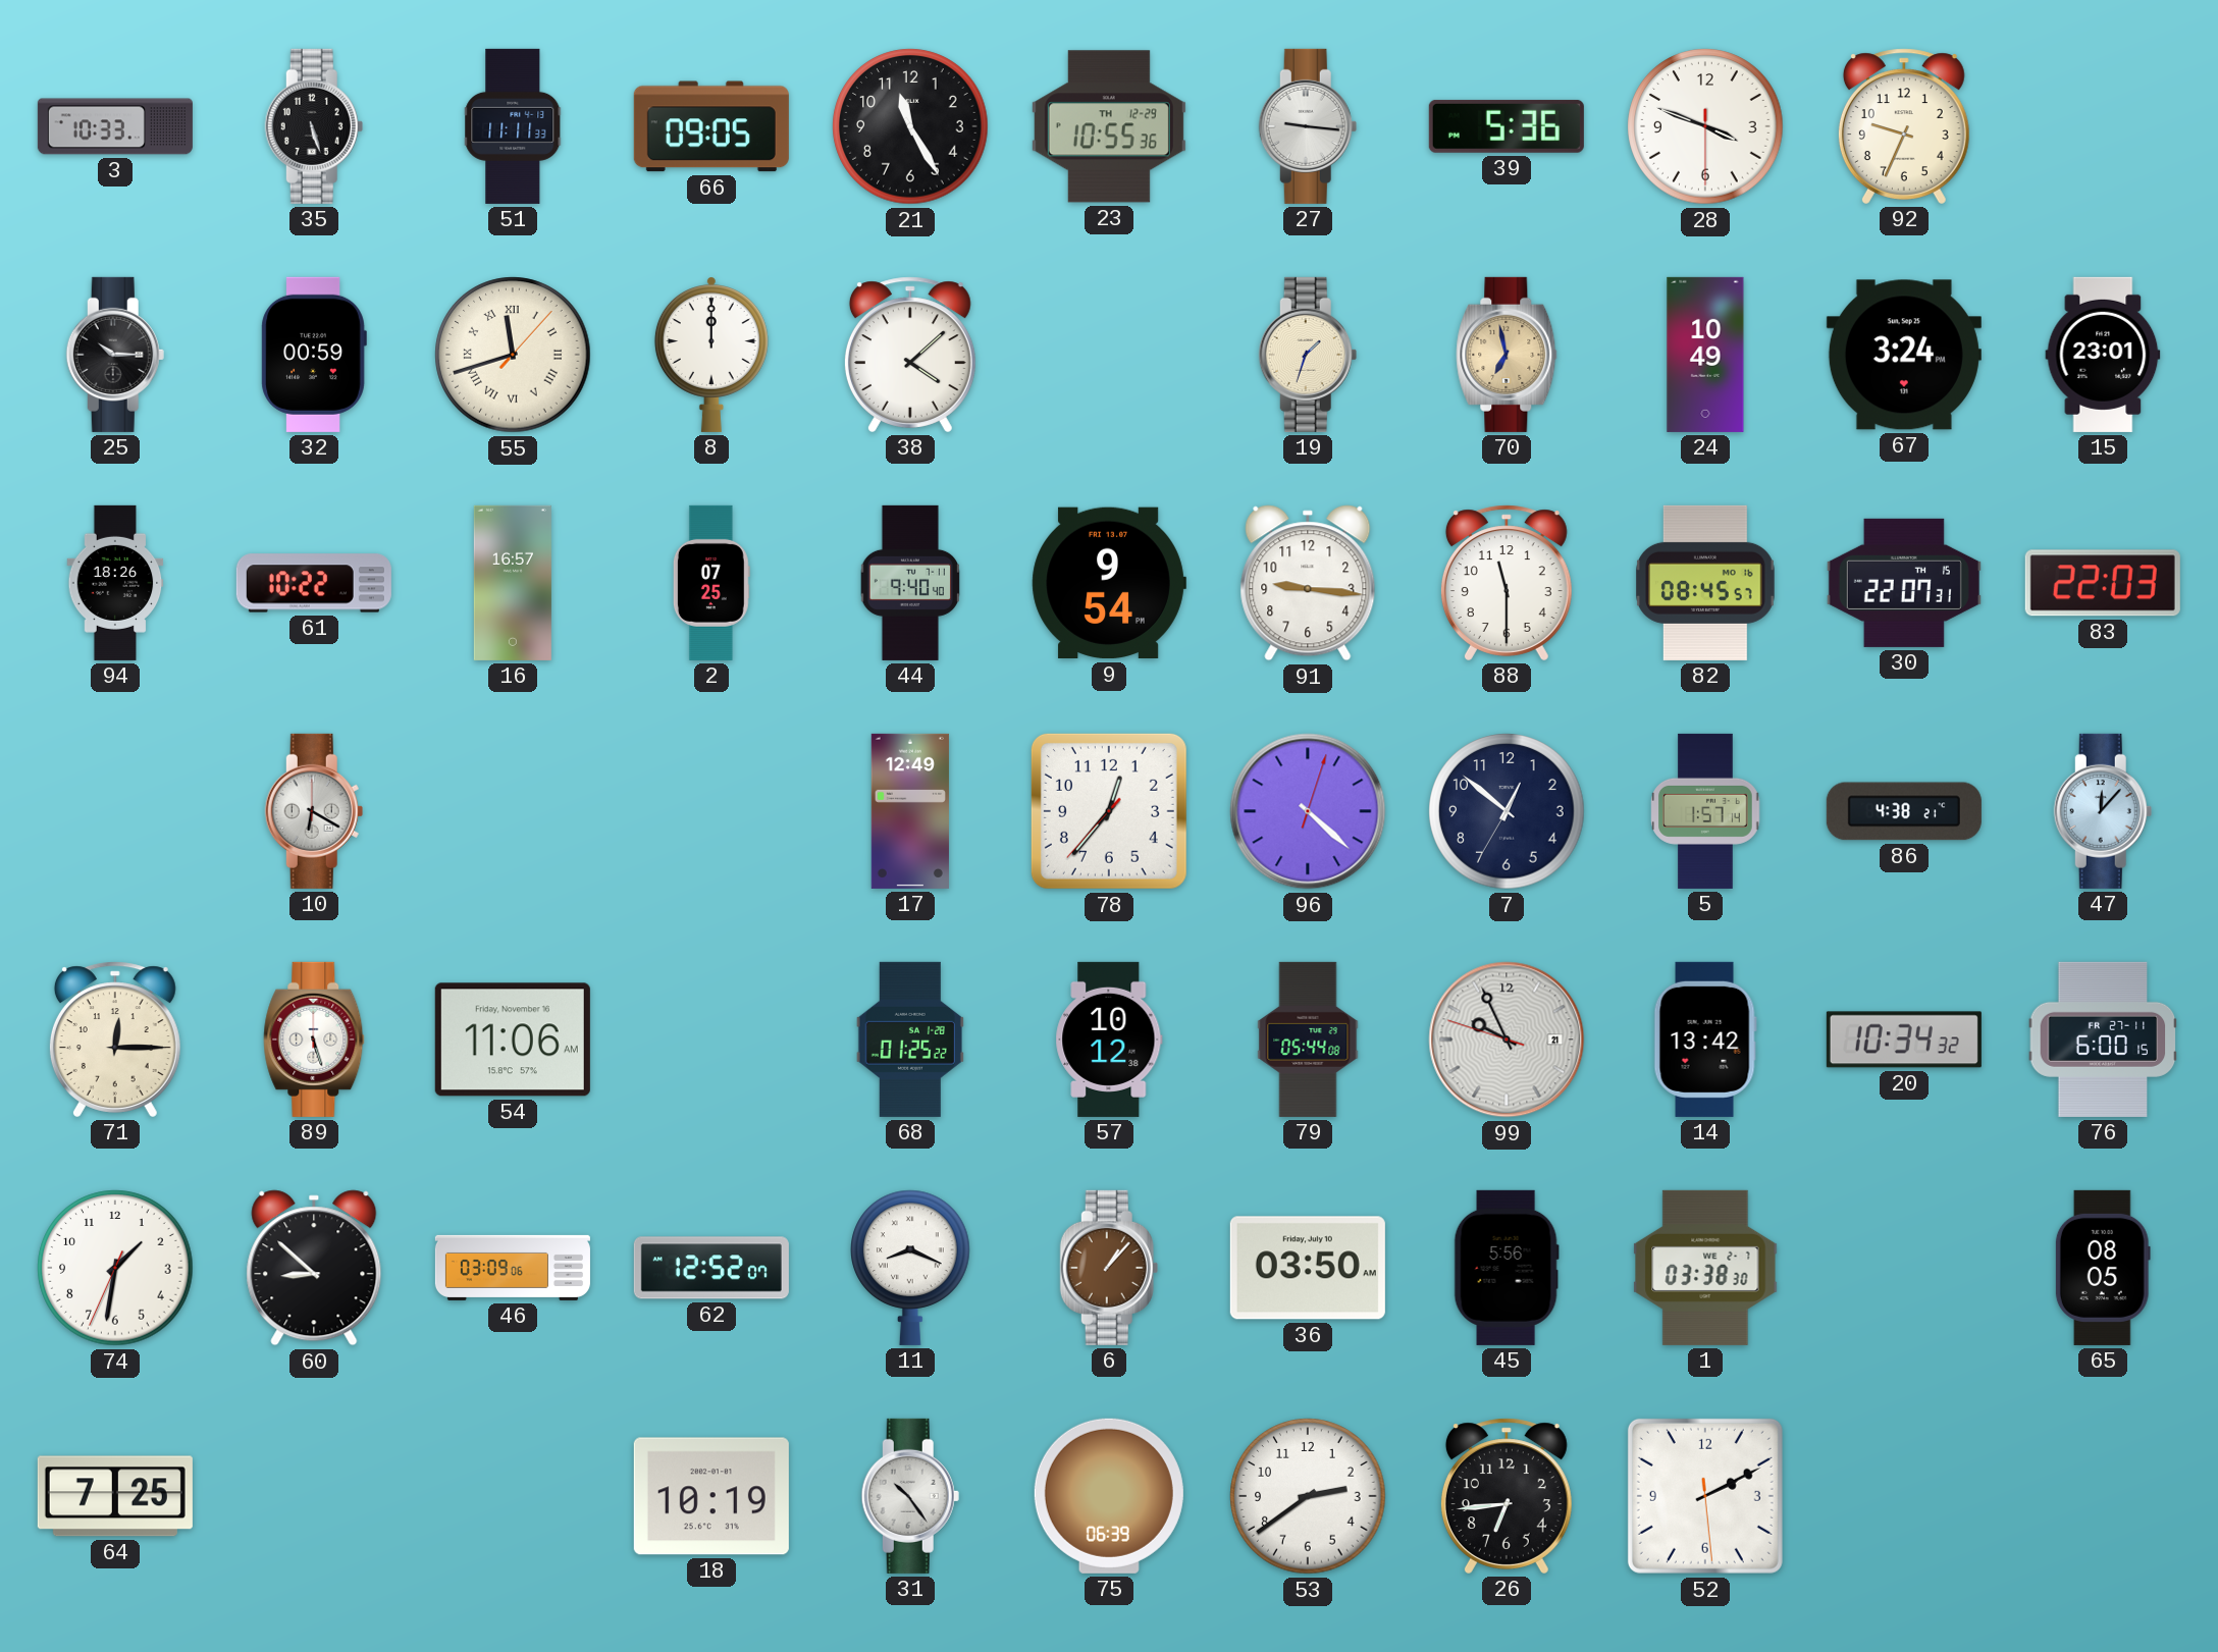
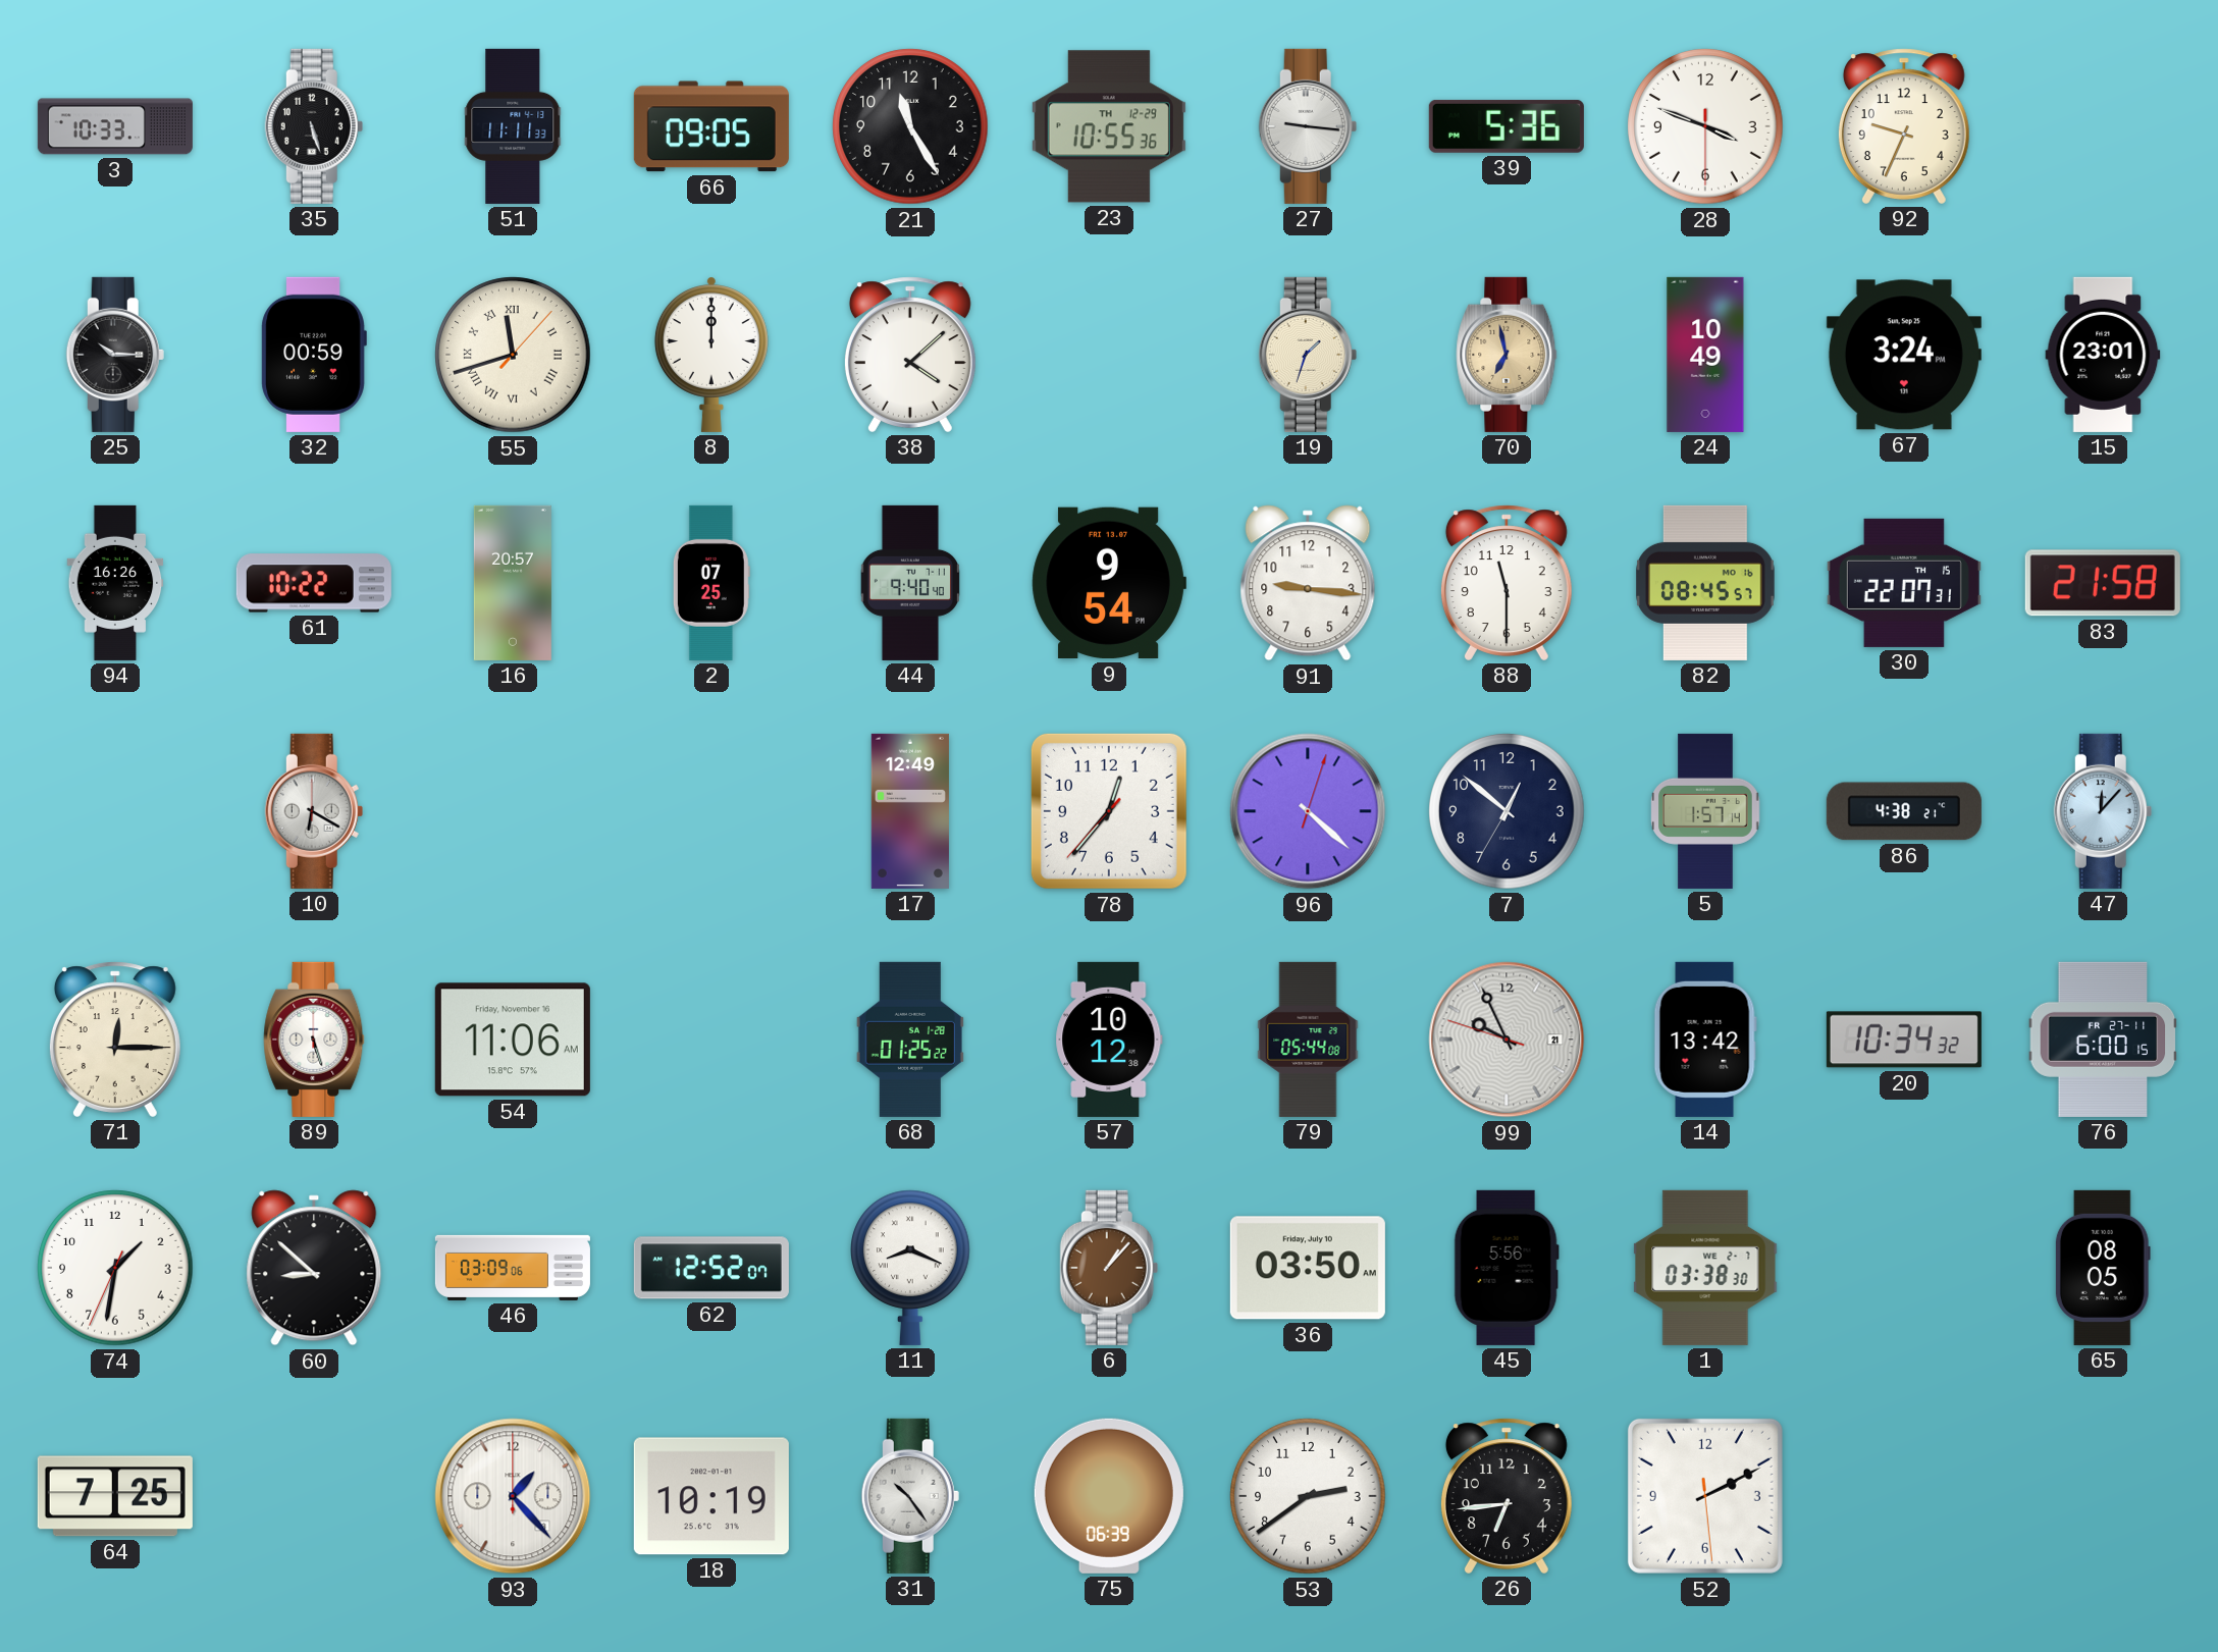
94: 18:26 -> 16:26
16: 16:57 -> 20:57
83: 22:03 -> 21:58
93: none -> 1:23
